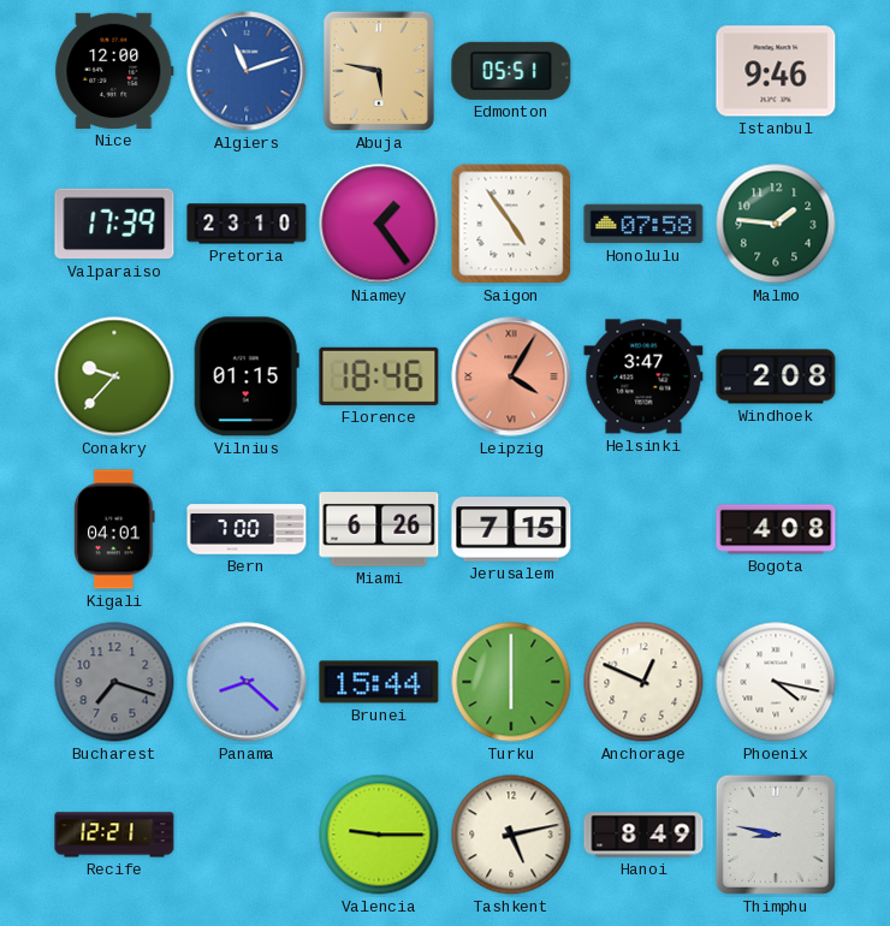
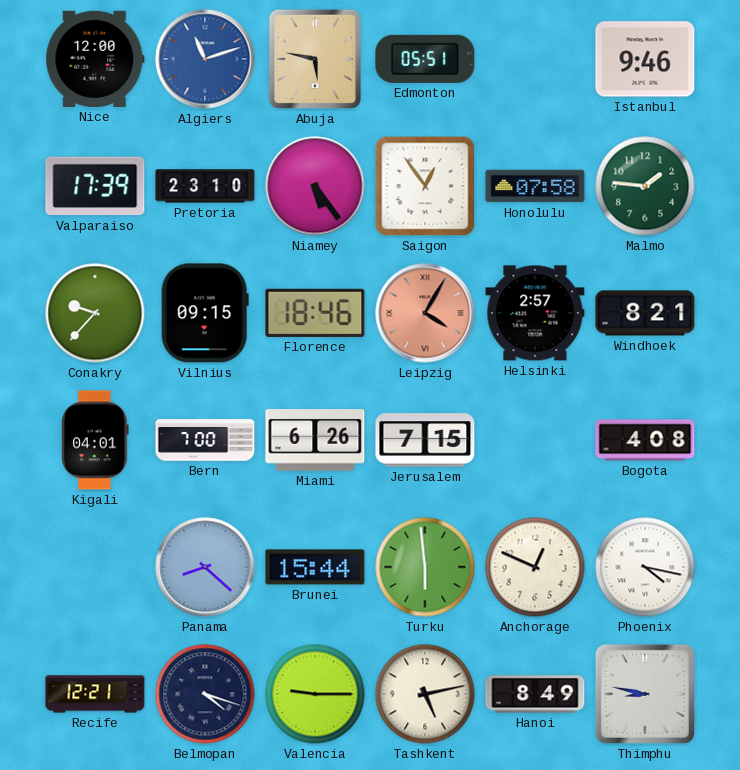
Niamey: 1:24 -> 5:24
Saigon: 4:54 -> 12:54
Vilnius: 01:15 -> 09:15
Helsinki: 3:47 -> 2:57
Windhoek: 2:08 -> 8:21
Bucharest: 7:18 -> none
Turku: 6:00 -> 5:59
Belmopan: none -> 4:18
